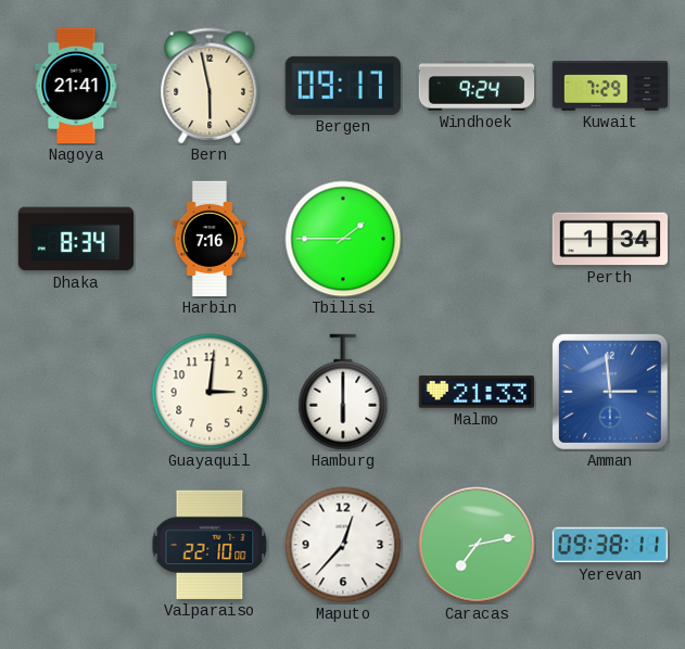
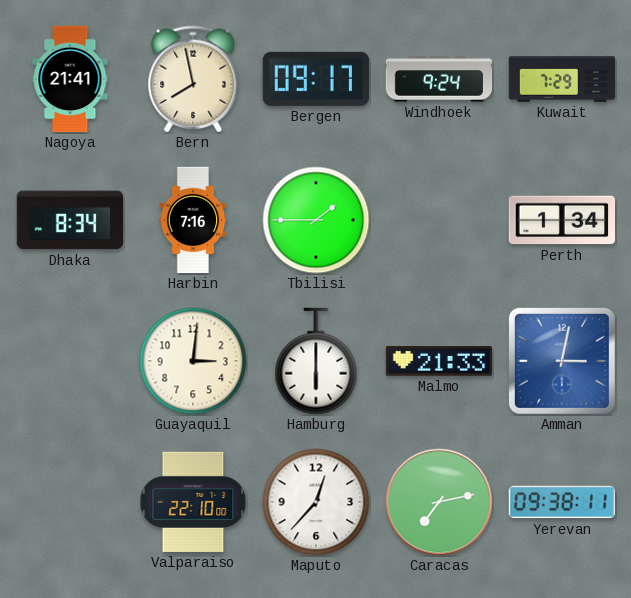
Bern: 5:58 -> 7:58
Amman: 2:59 -> 3:02
